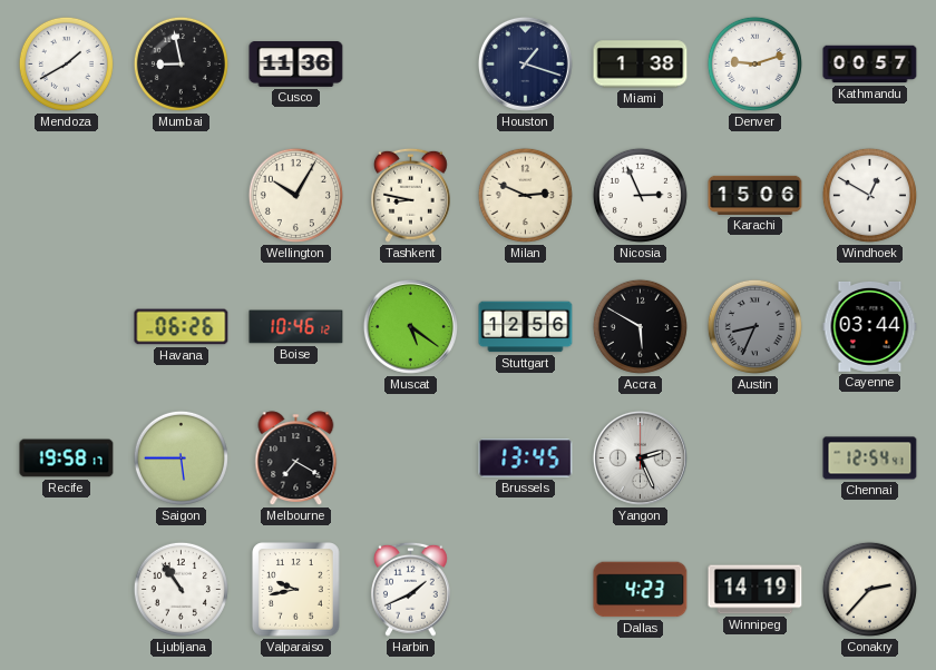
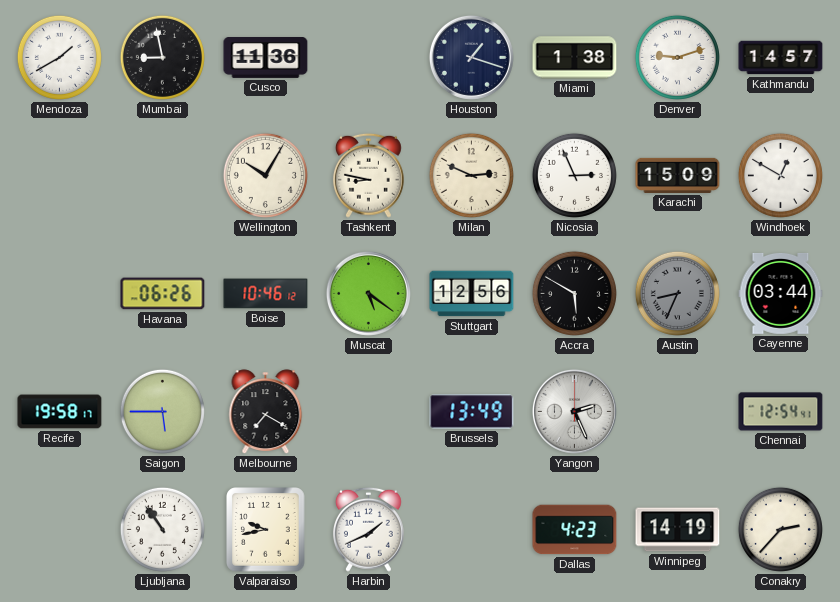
Kathmandu: 00:57 -> 14:57
Karachi: 15:06 -> 15:09
Brussels: 13:45 -> 13:49
